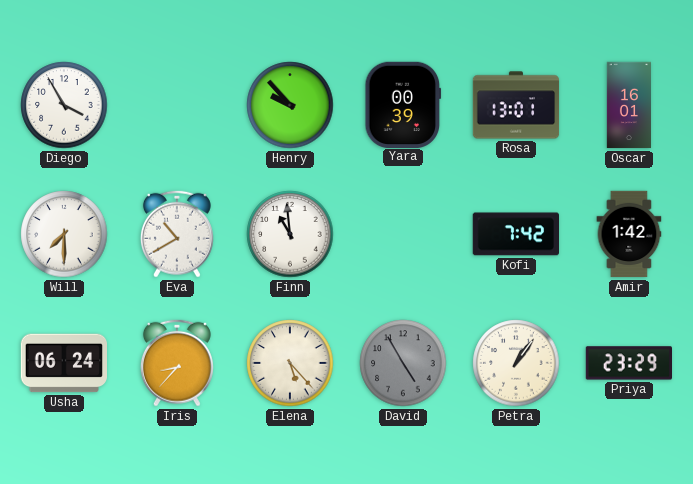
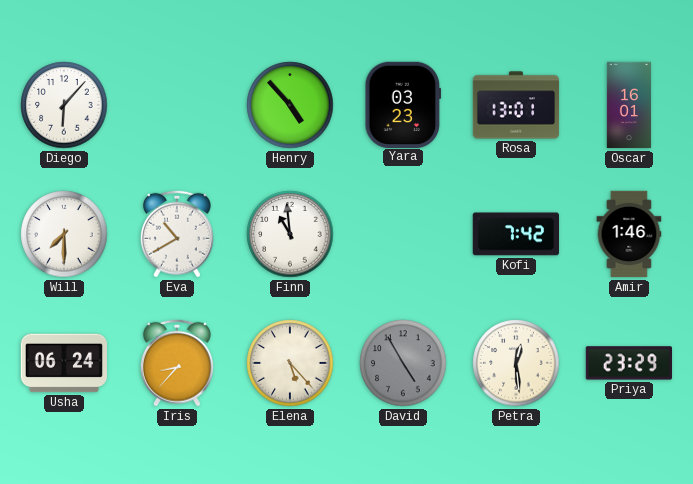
Diego: 3:55 -> 6:07
Henry: 9:53 -> 4:53
Yara: 00:39 -> 03:23
Amir: 1:42 -> 1:46
Petra: 1:06 -> 12:29
